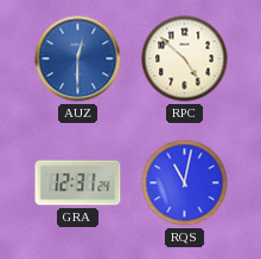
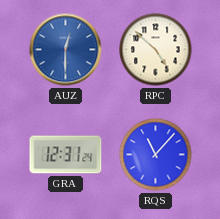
RQS: 11:02 -> 11:07
